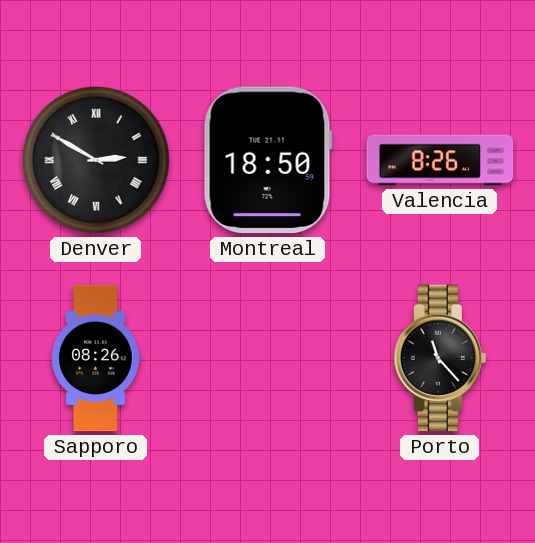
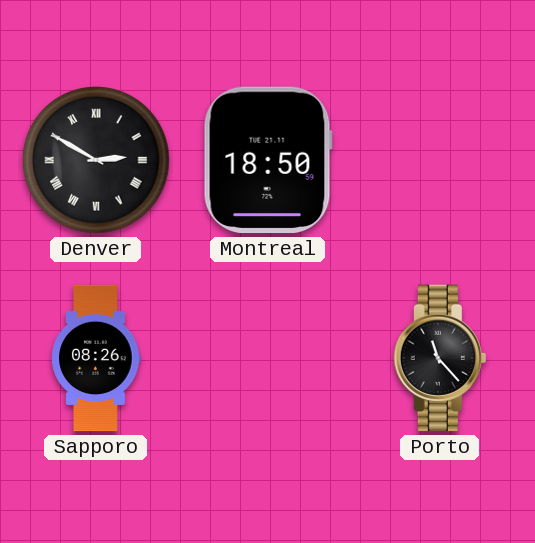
Valencia: 8:26 -> none
